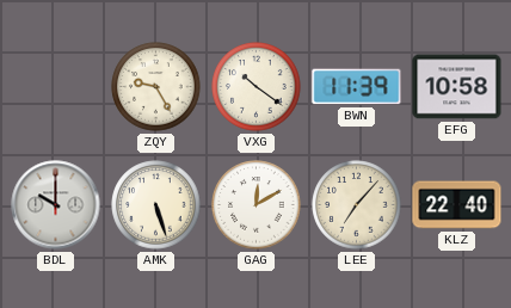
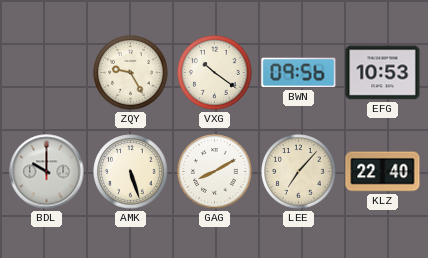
BWN: 11:39 -> 09:56
EFG: 10:58 -> 10:53
GAG: 12:10 -> 8:10
